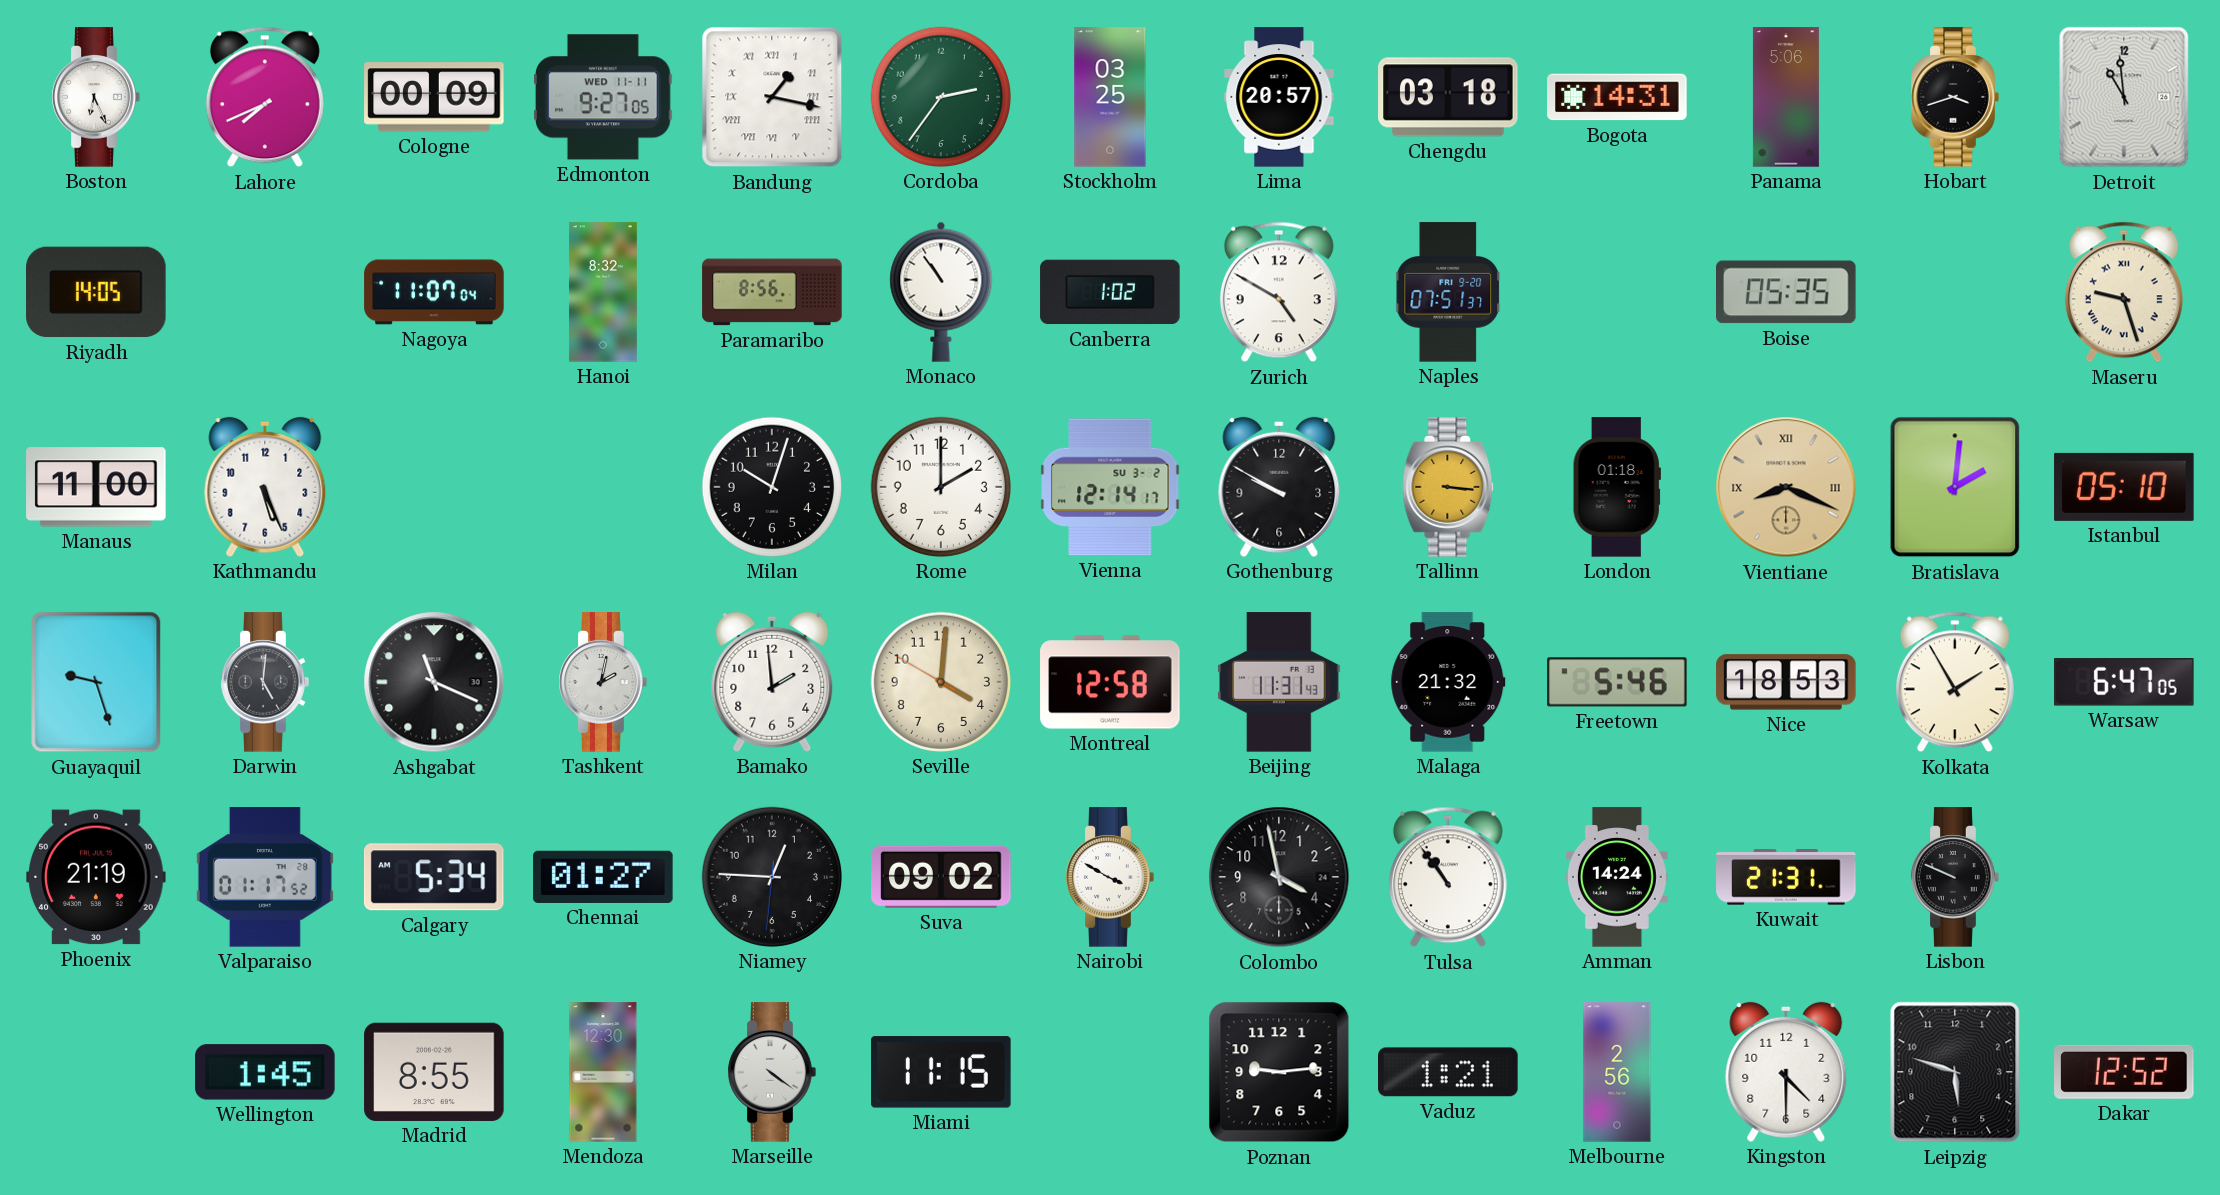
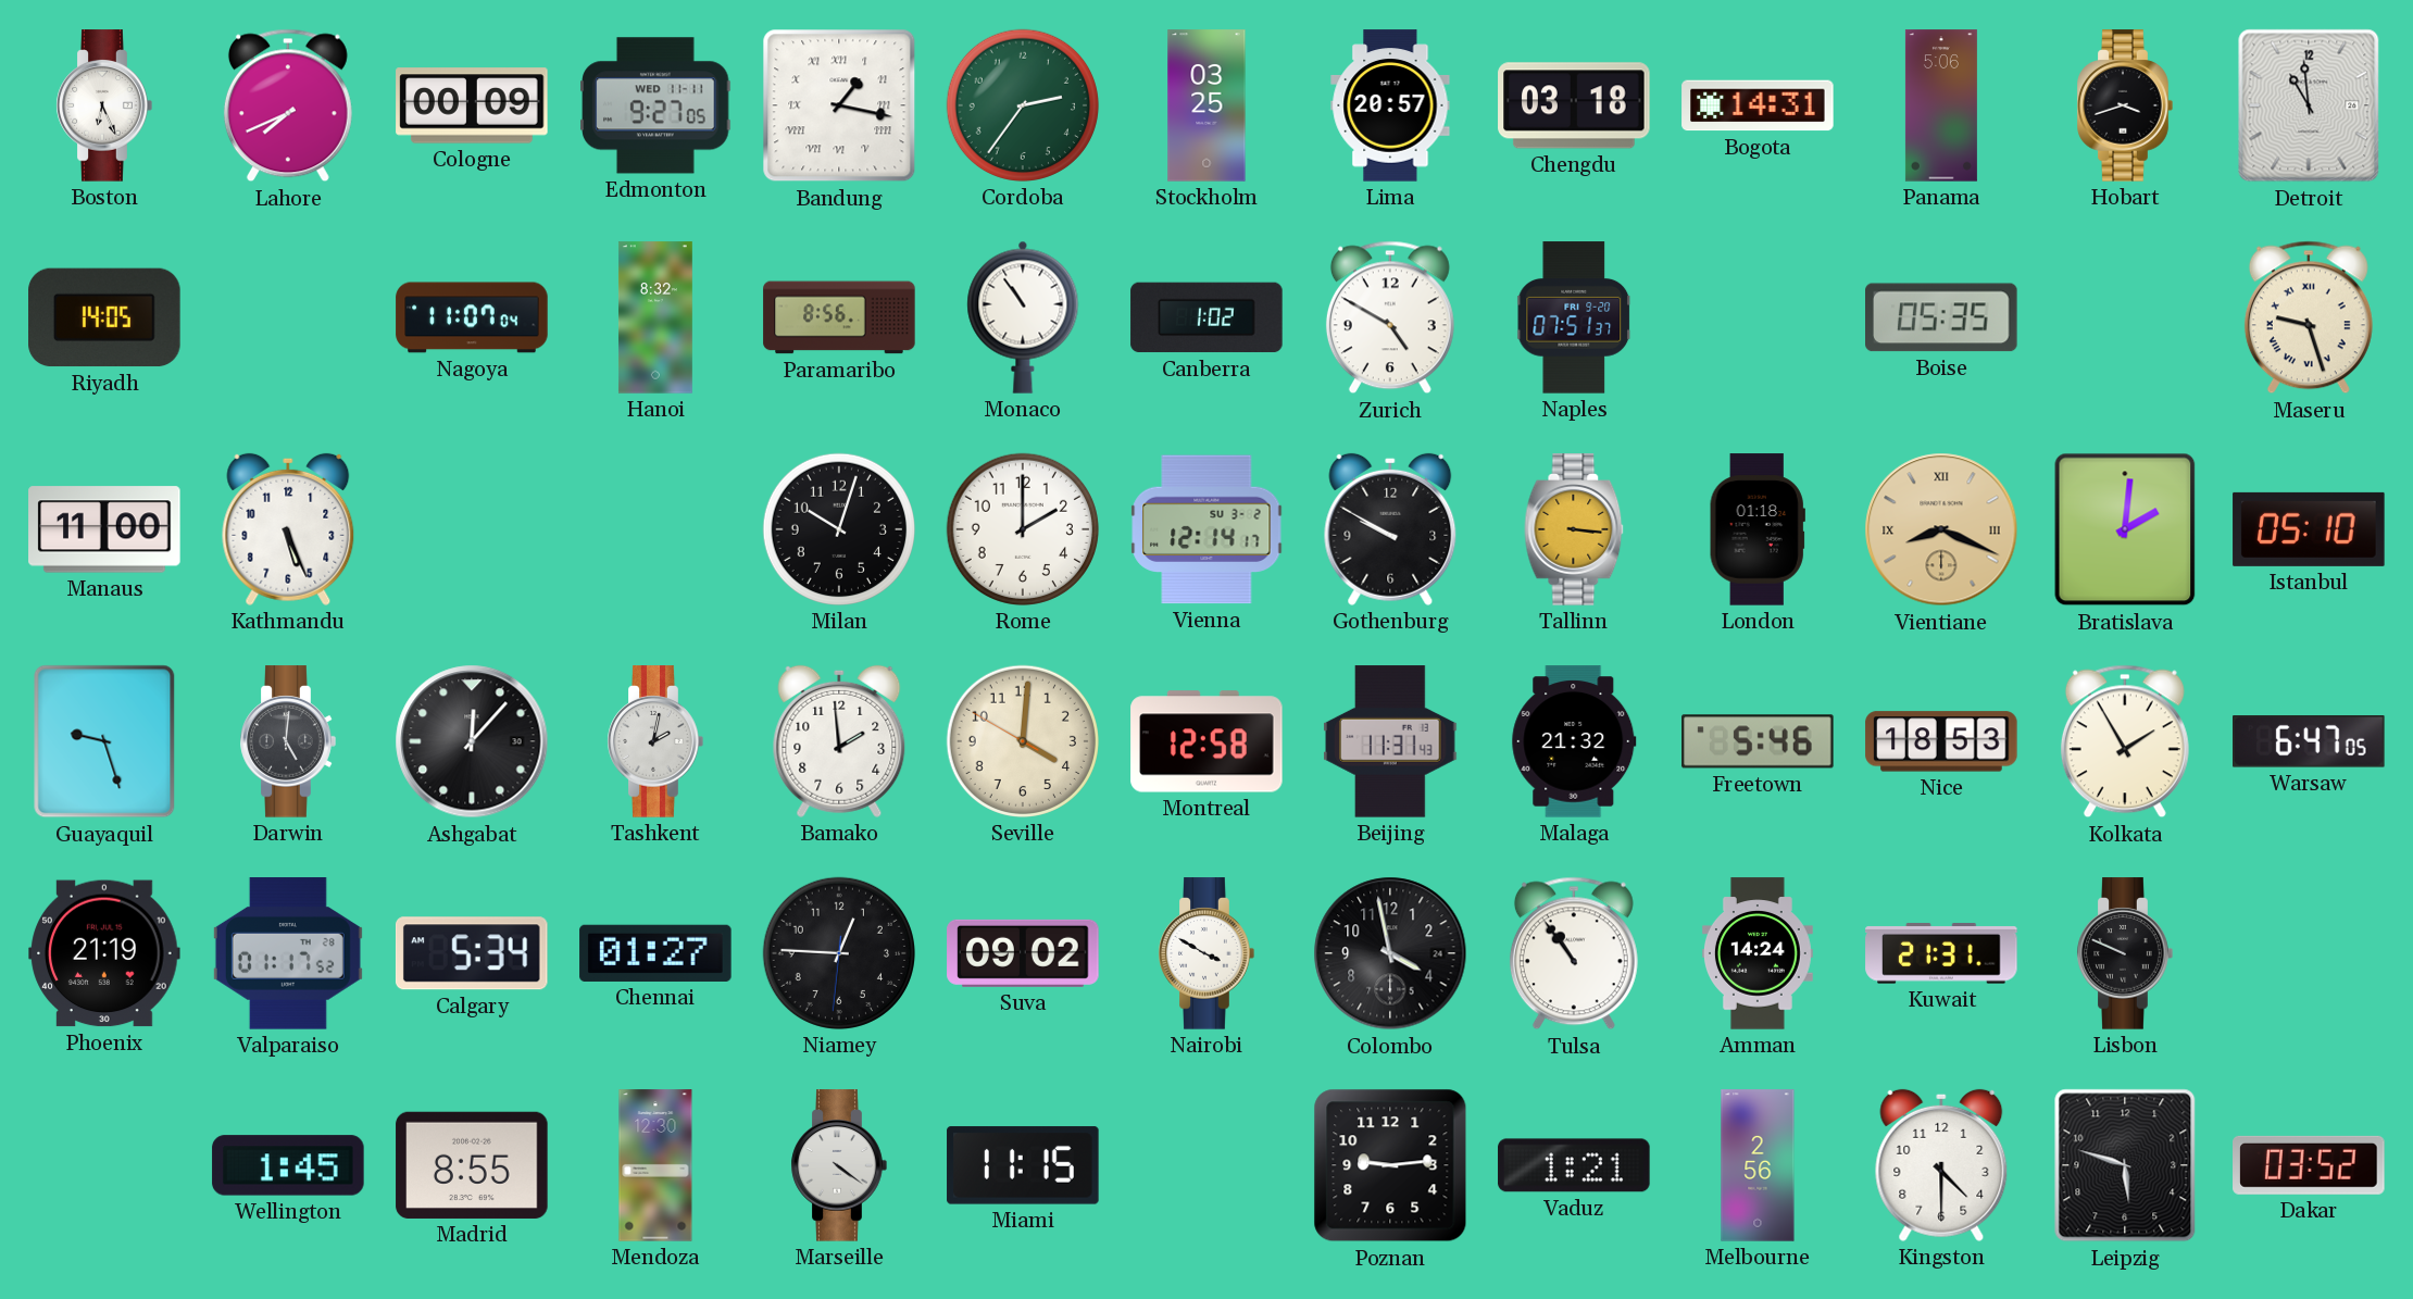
Ashgabat: 11:19 -> 12:07
Dakar: 12:52 -> 03:52
